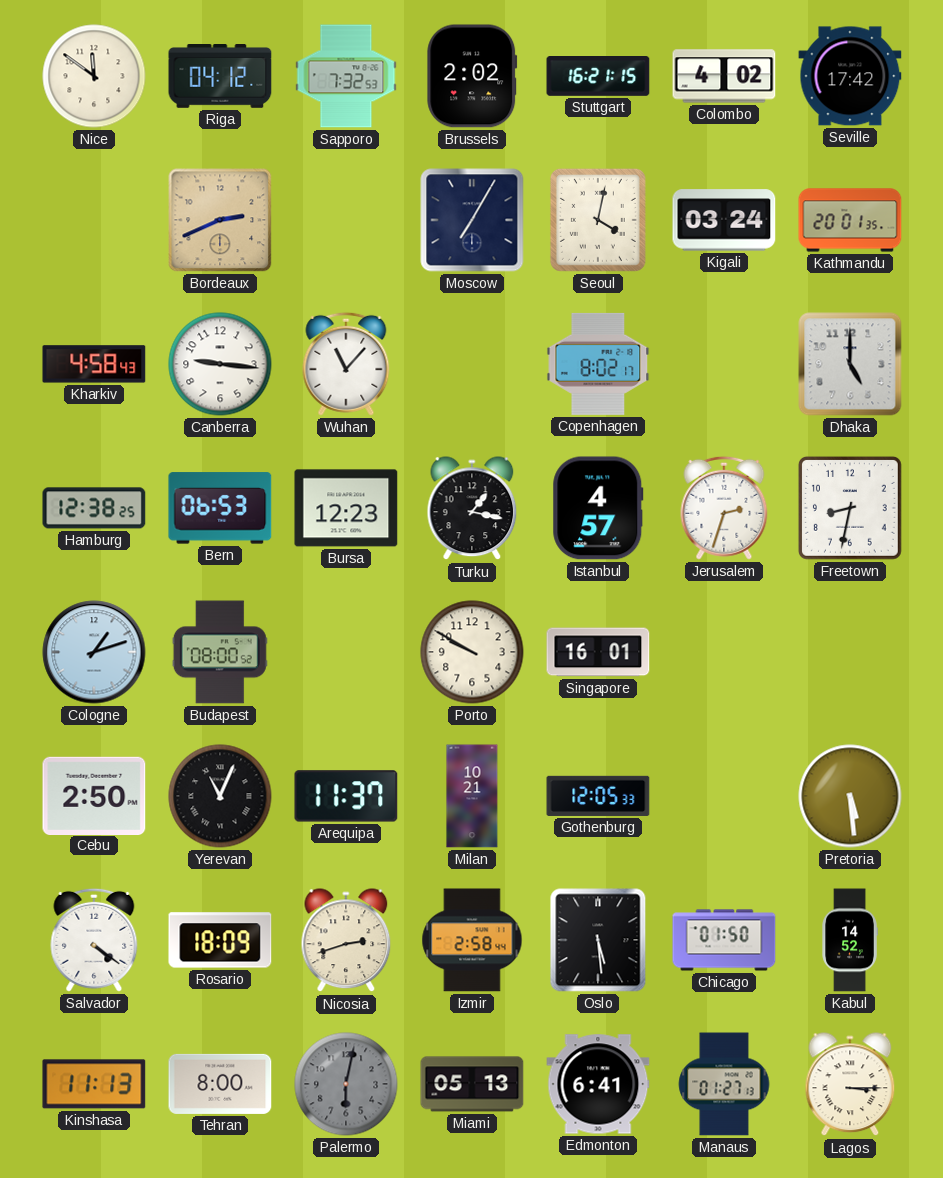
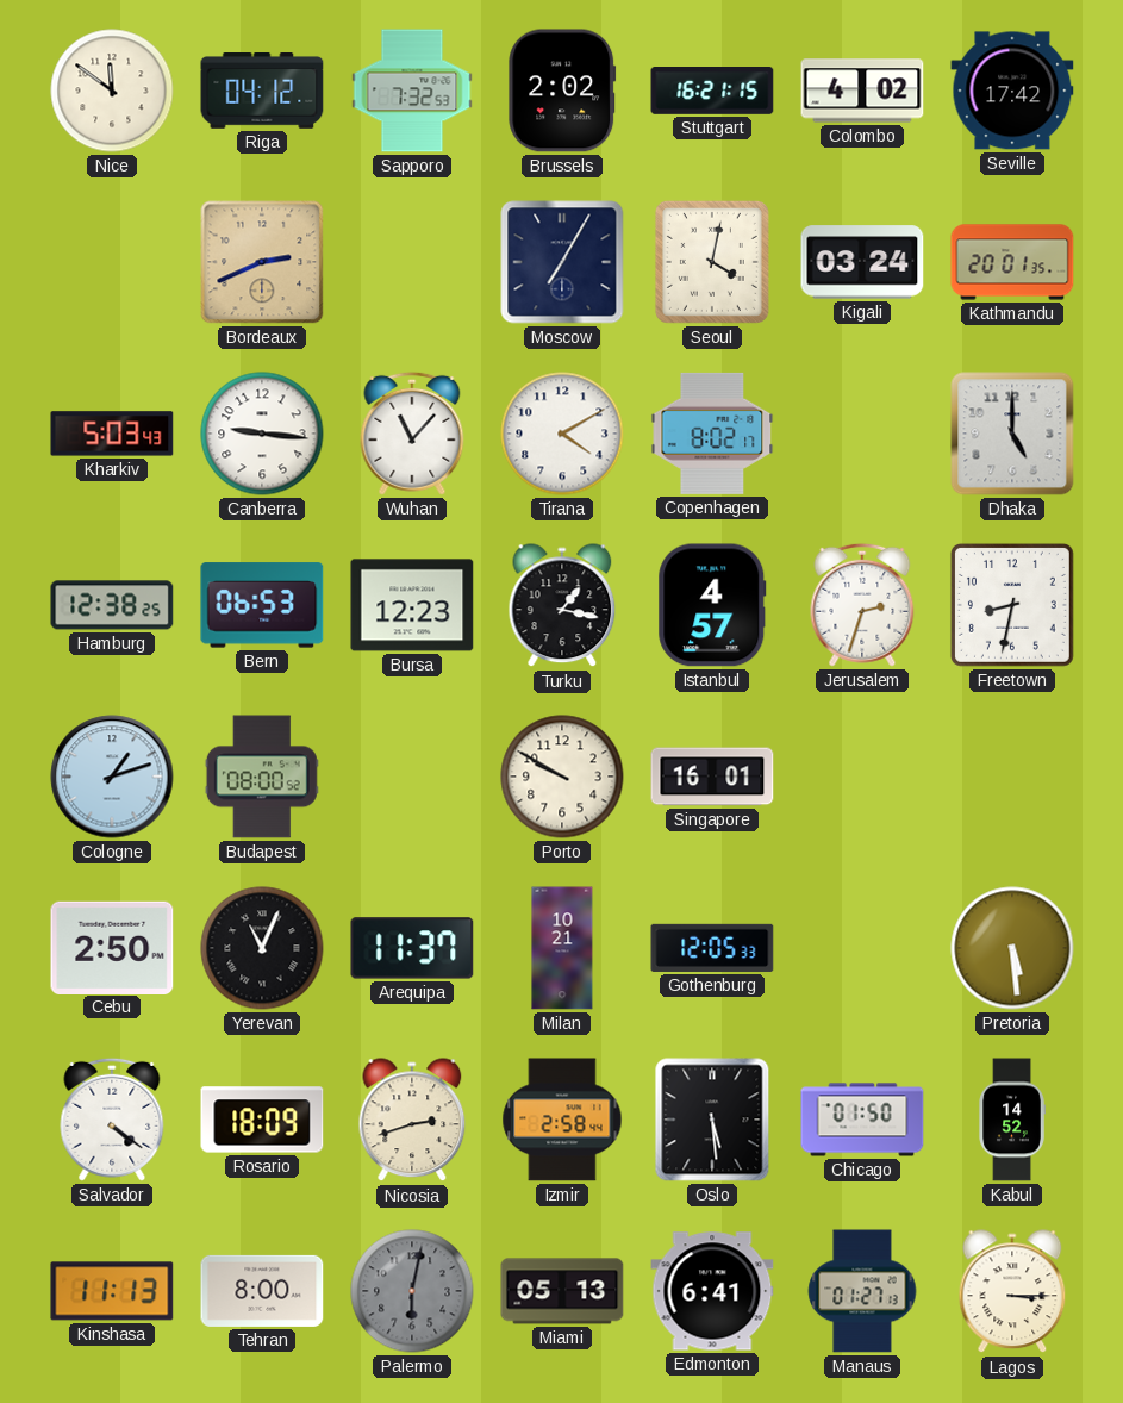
Kharkiv: 4:58 -> 5:03
Tirana: none -> 4:10
